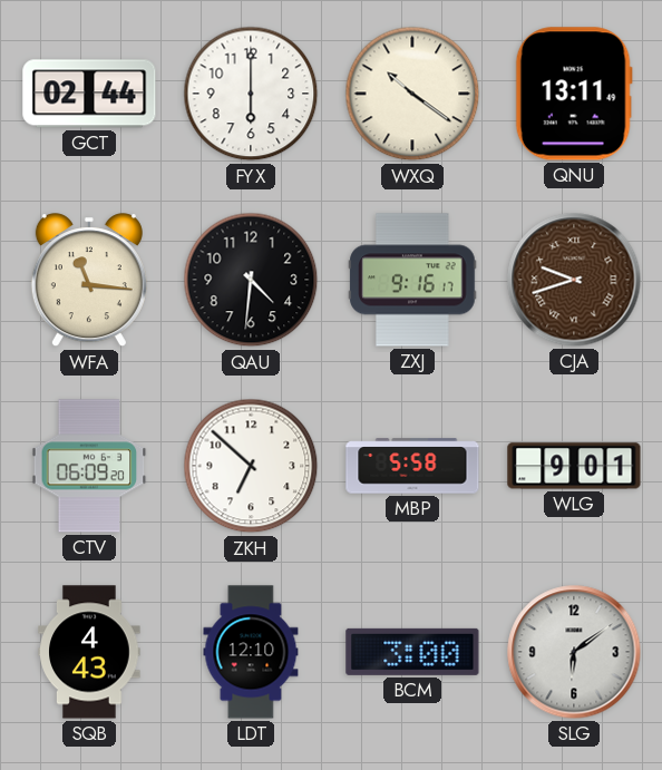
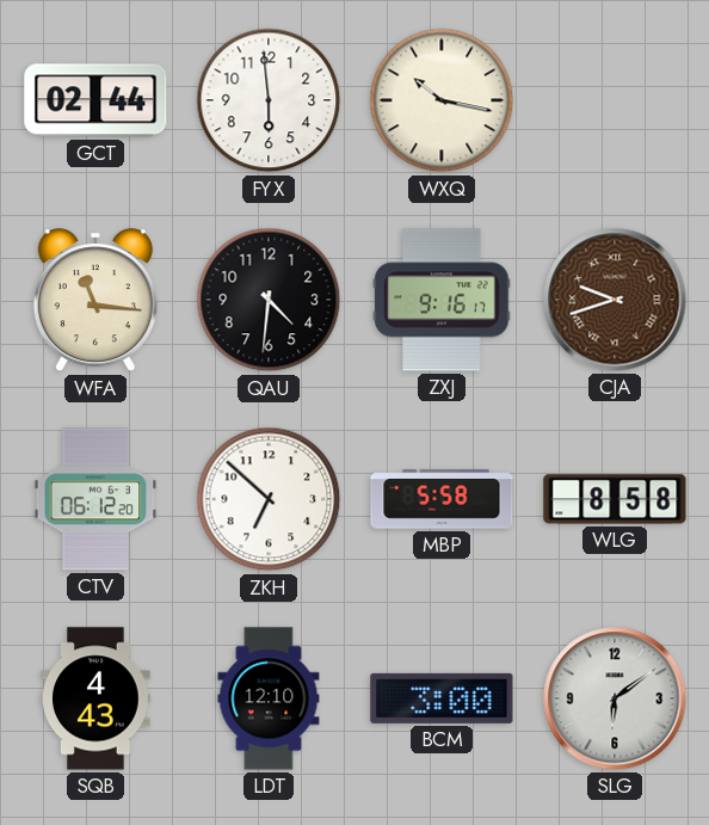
FYX: 6:00 -> 5:59
WXQ: 10:21 -> 10:17
QNU: 13:11 -> none
CTV: 06:09 -> 06:12
WLG: 9:01 -> 8:58
